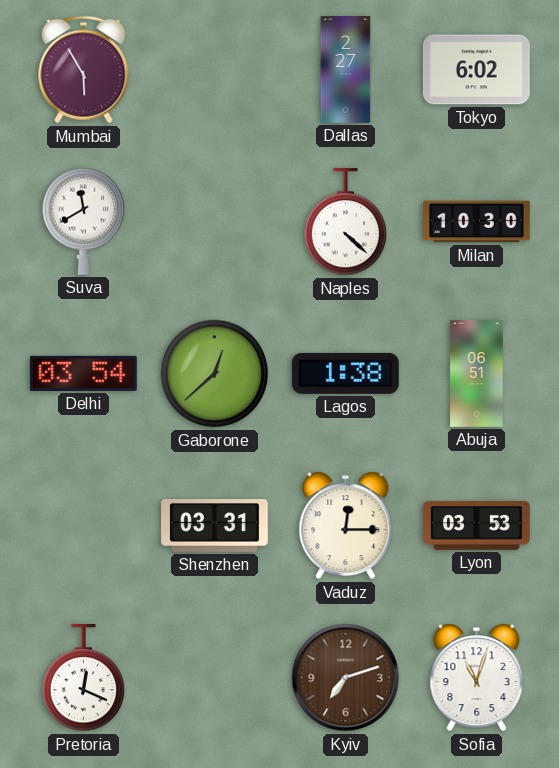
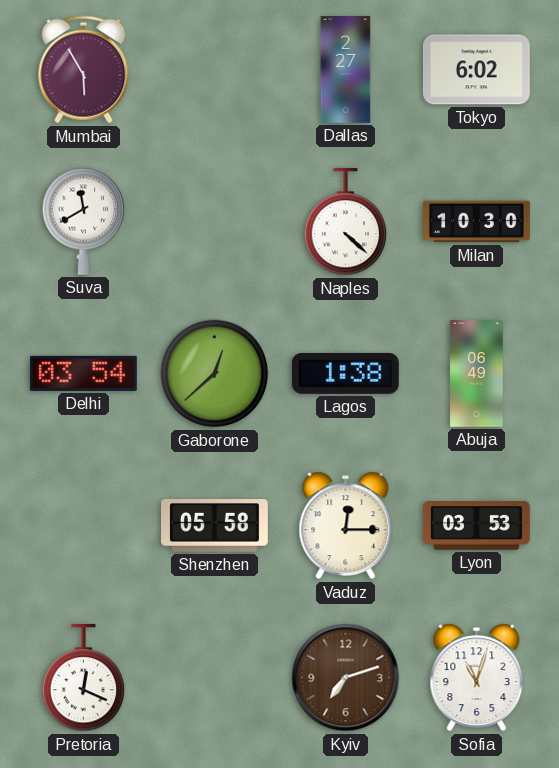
Abuja: 06:51 -> 06:49
Shenzhen: 03:31 -> 05:58
